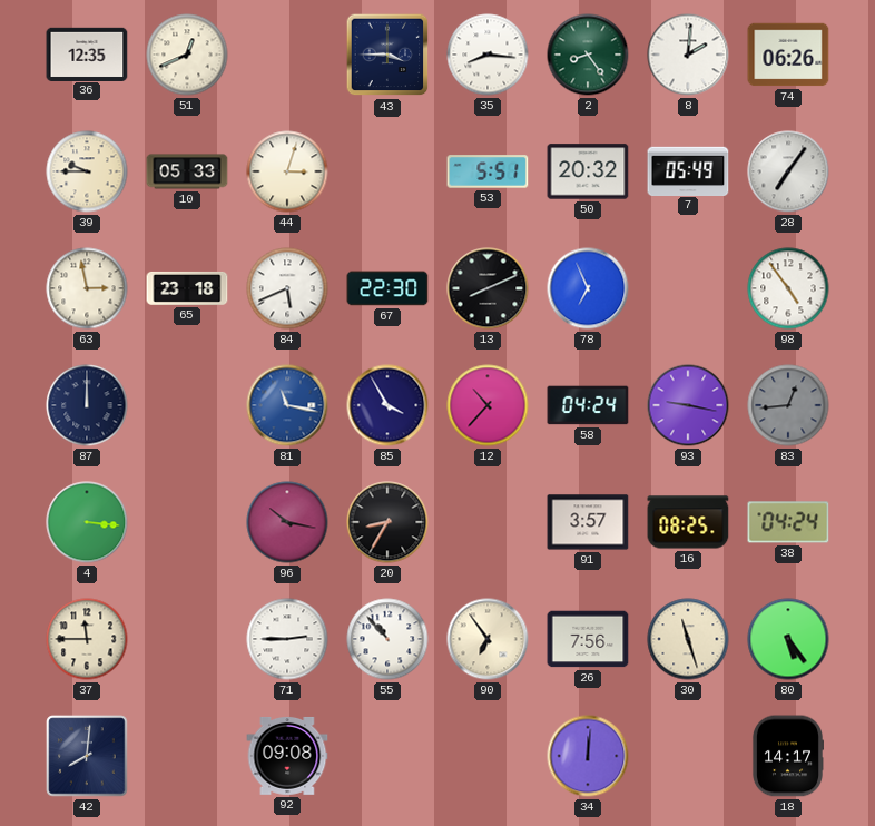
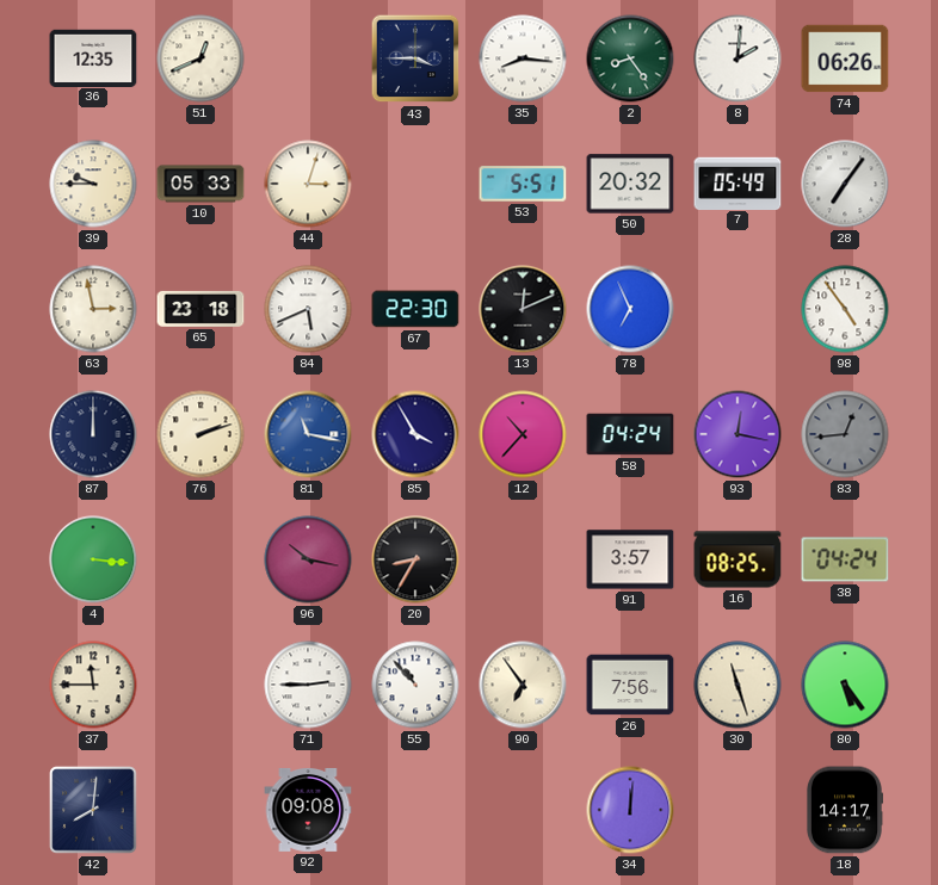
13: 8:11 -> 12:11
76: none -> 2:12
93: 9:17 -> 12:17
